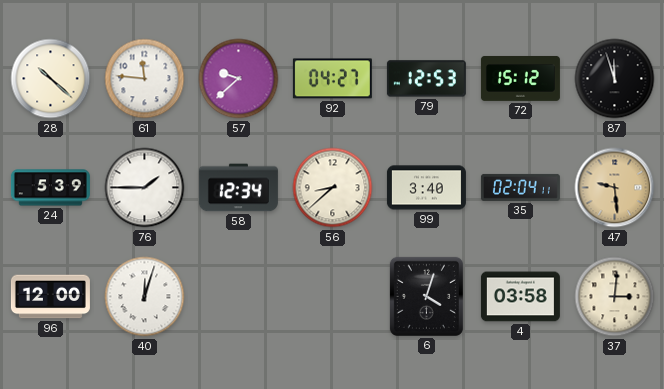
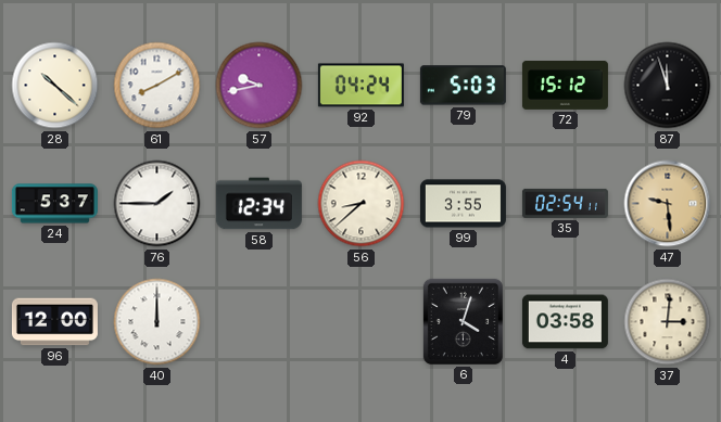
61: 11:46 -> 8:10
57: 9:38 -> 9:43
92: 04:27 -> 04:24
79: 12:53 -> 5:03
24: 5:39 -> 5:37
99: 3:40 -> 3:55
35: 02:04 -> 02:54
40: 12:03 -> 12:00
